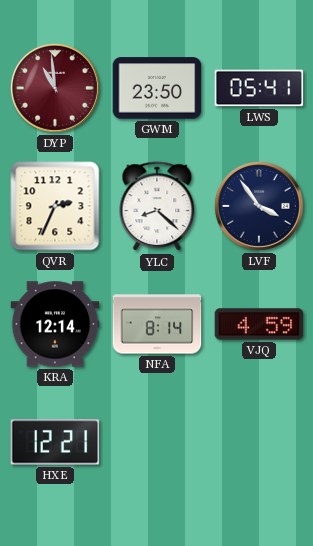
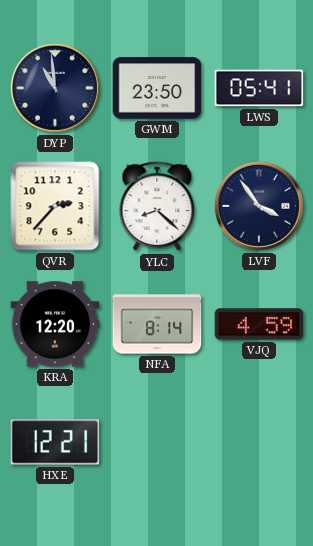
DYP dial: burgundy -> navy
QVR: 2:34 -> 2:37
KRA: 12:14 -> 12:20
